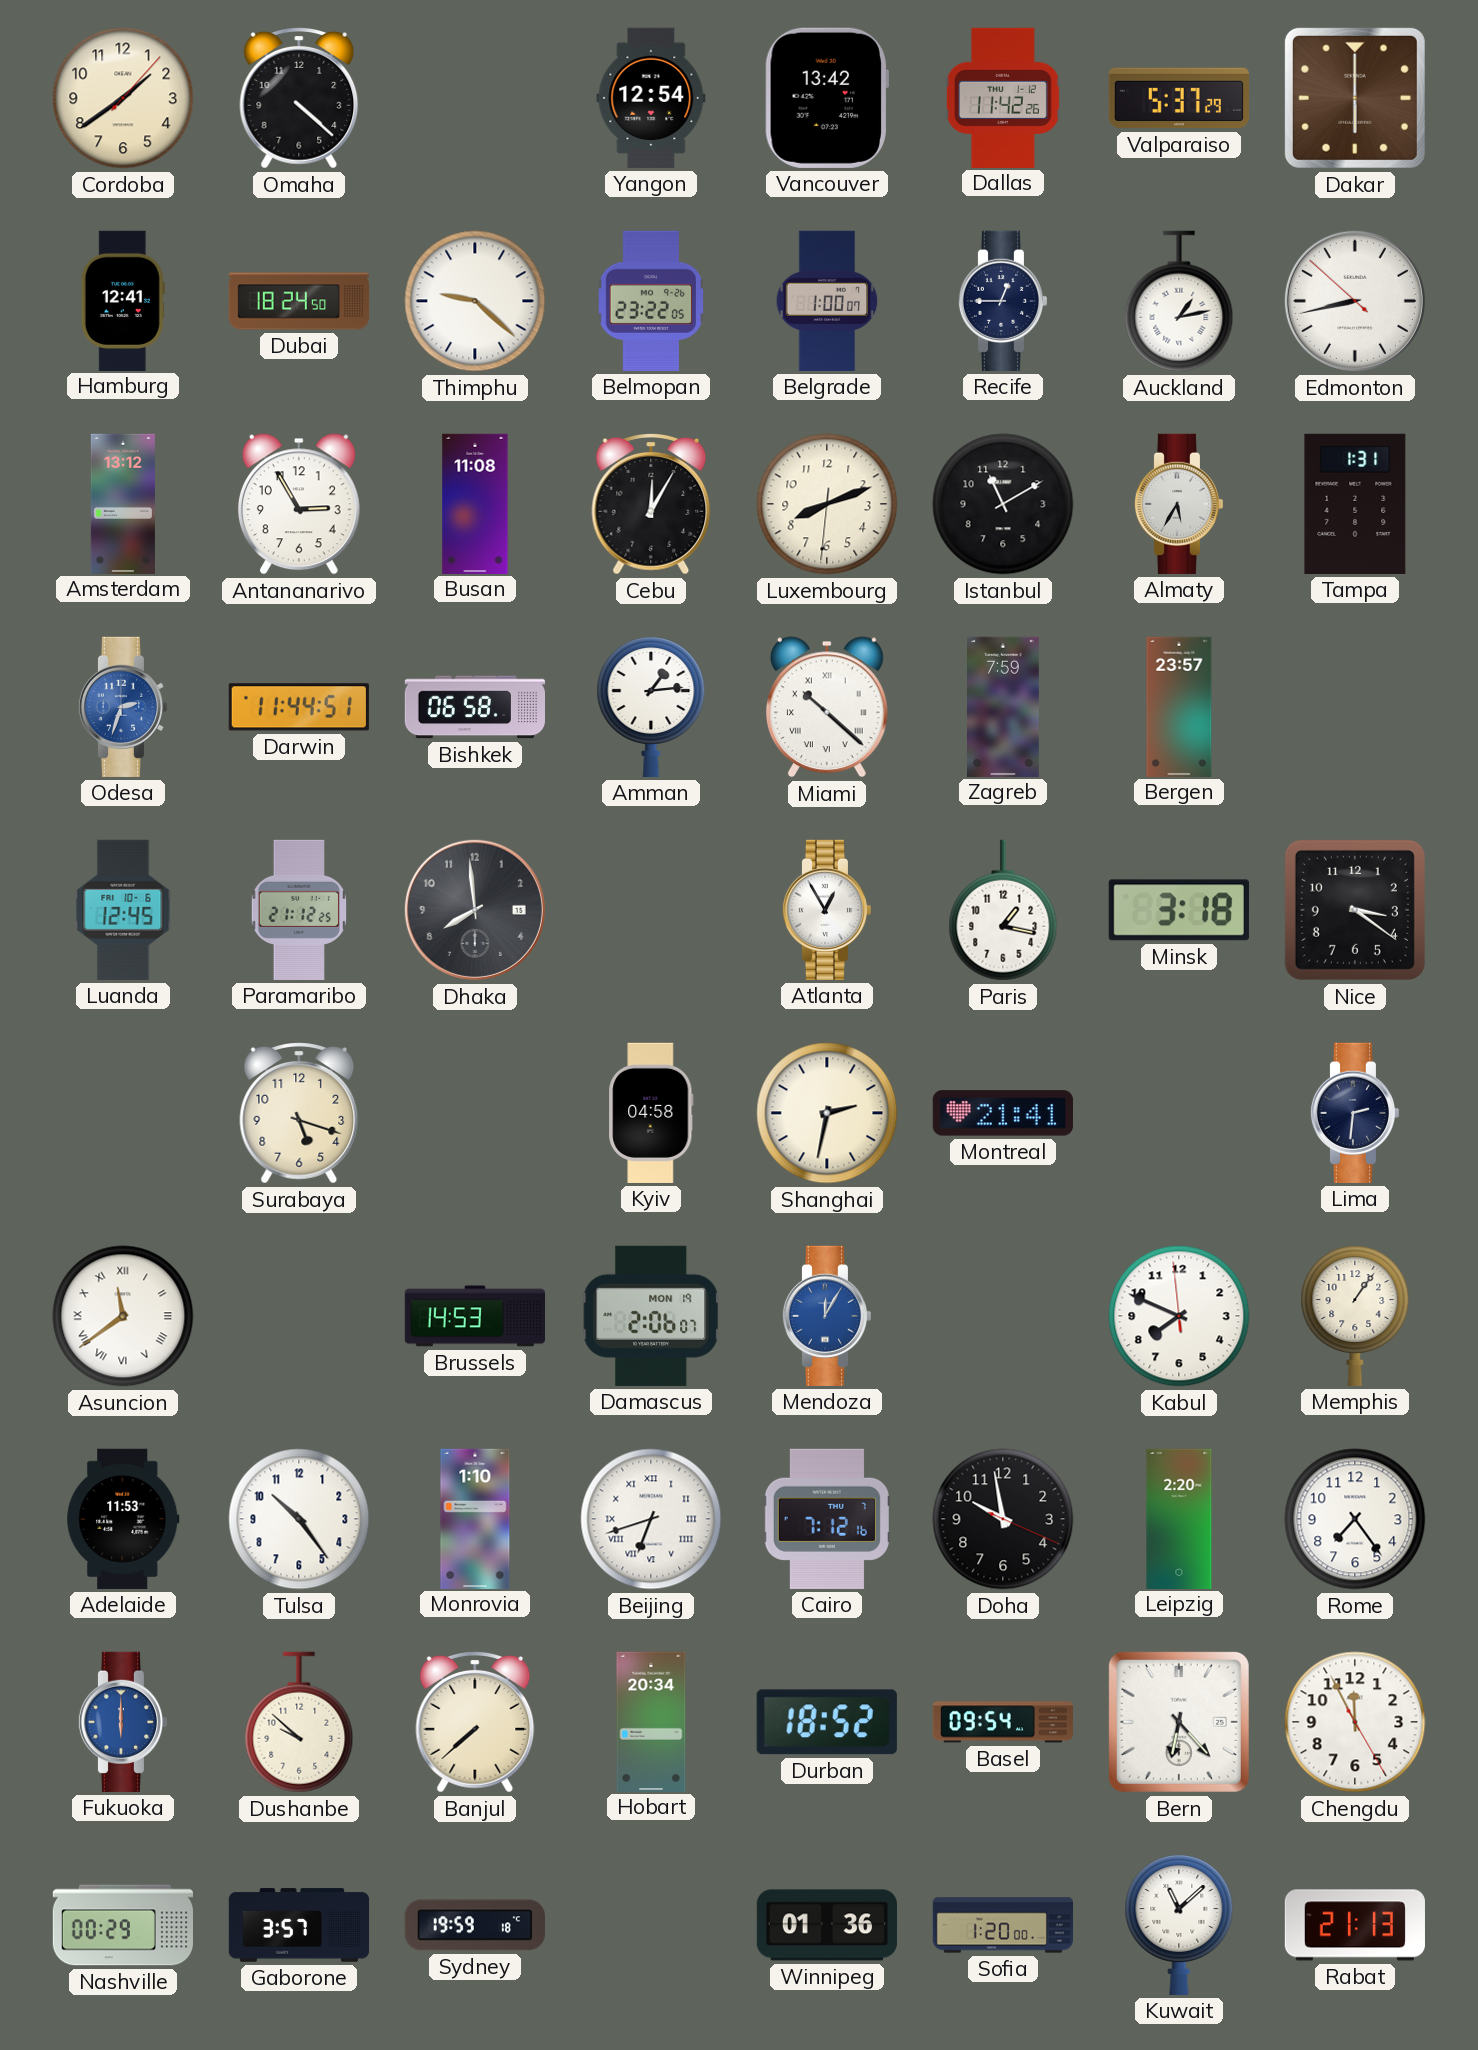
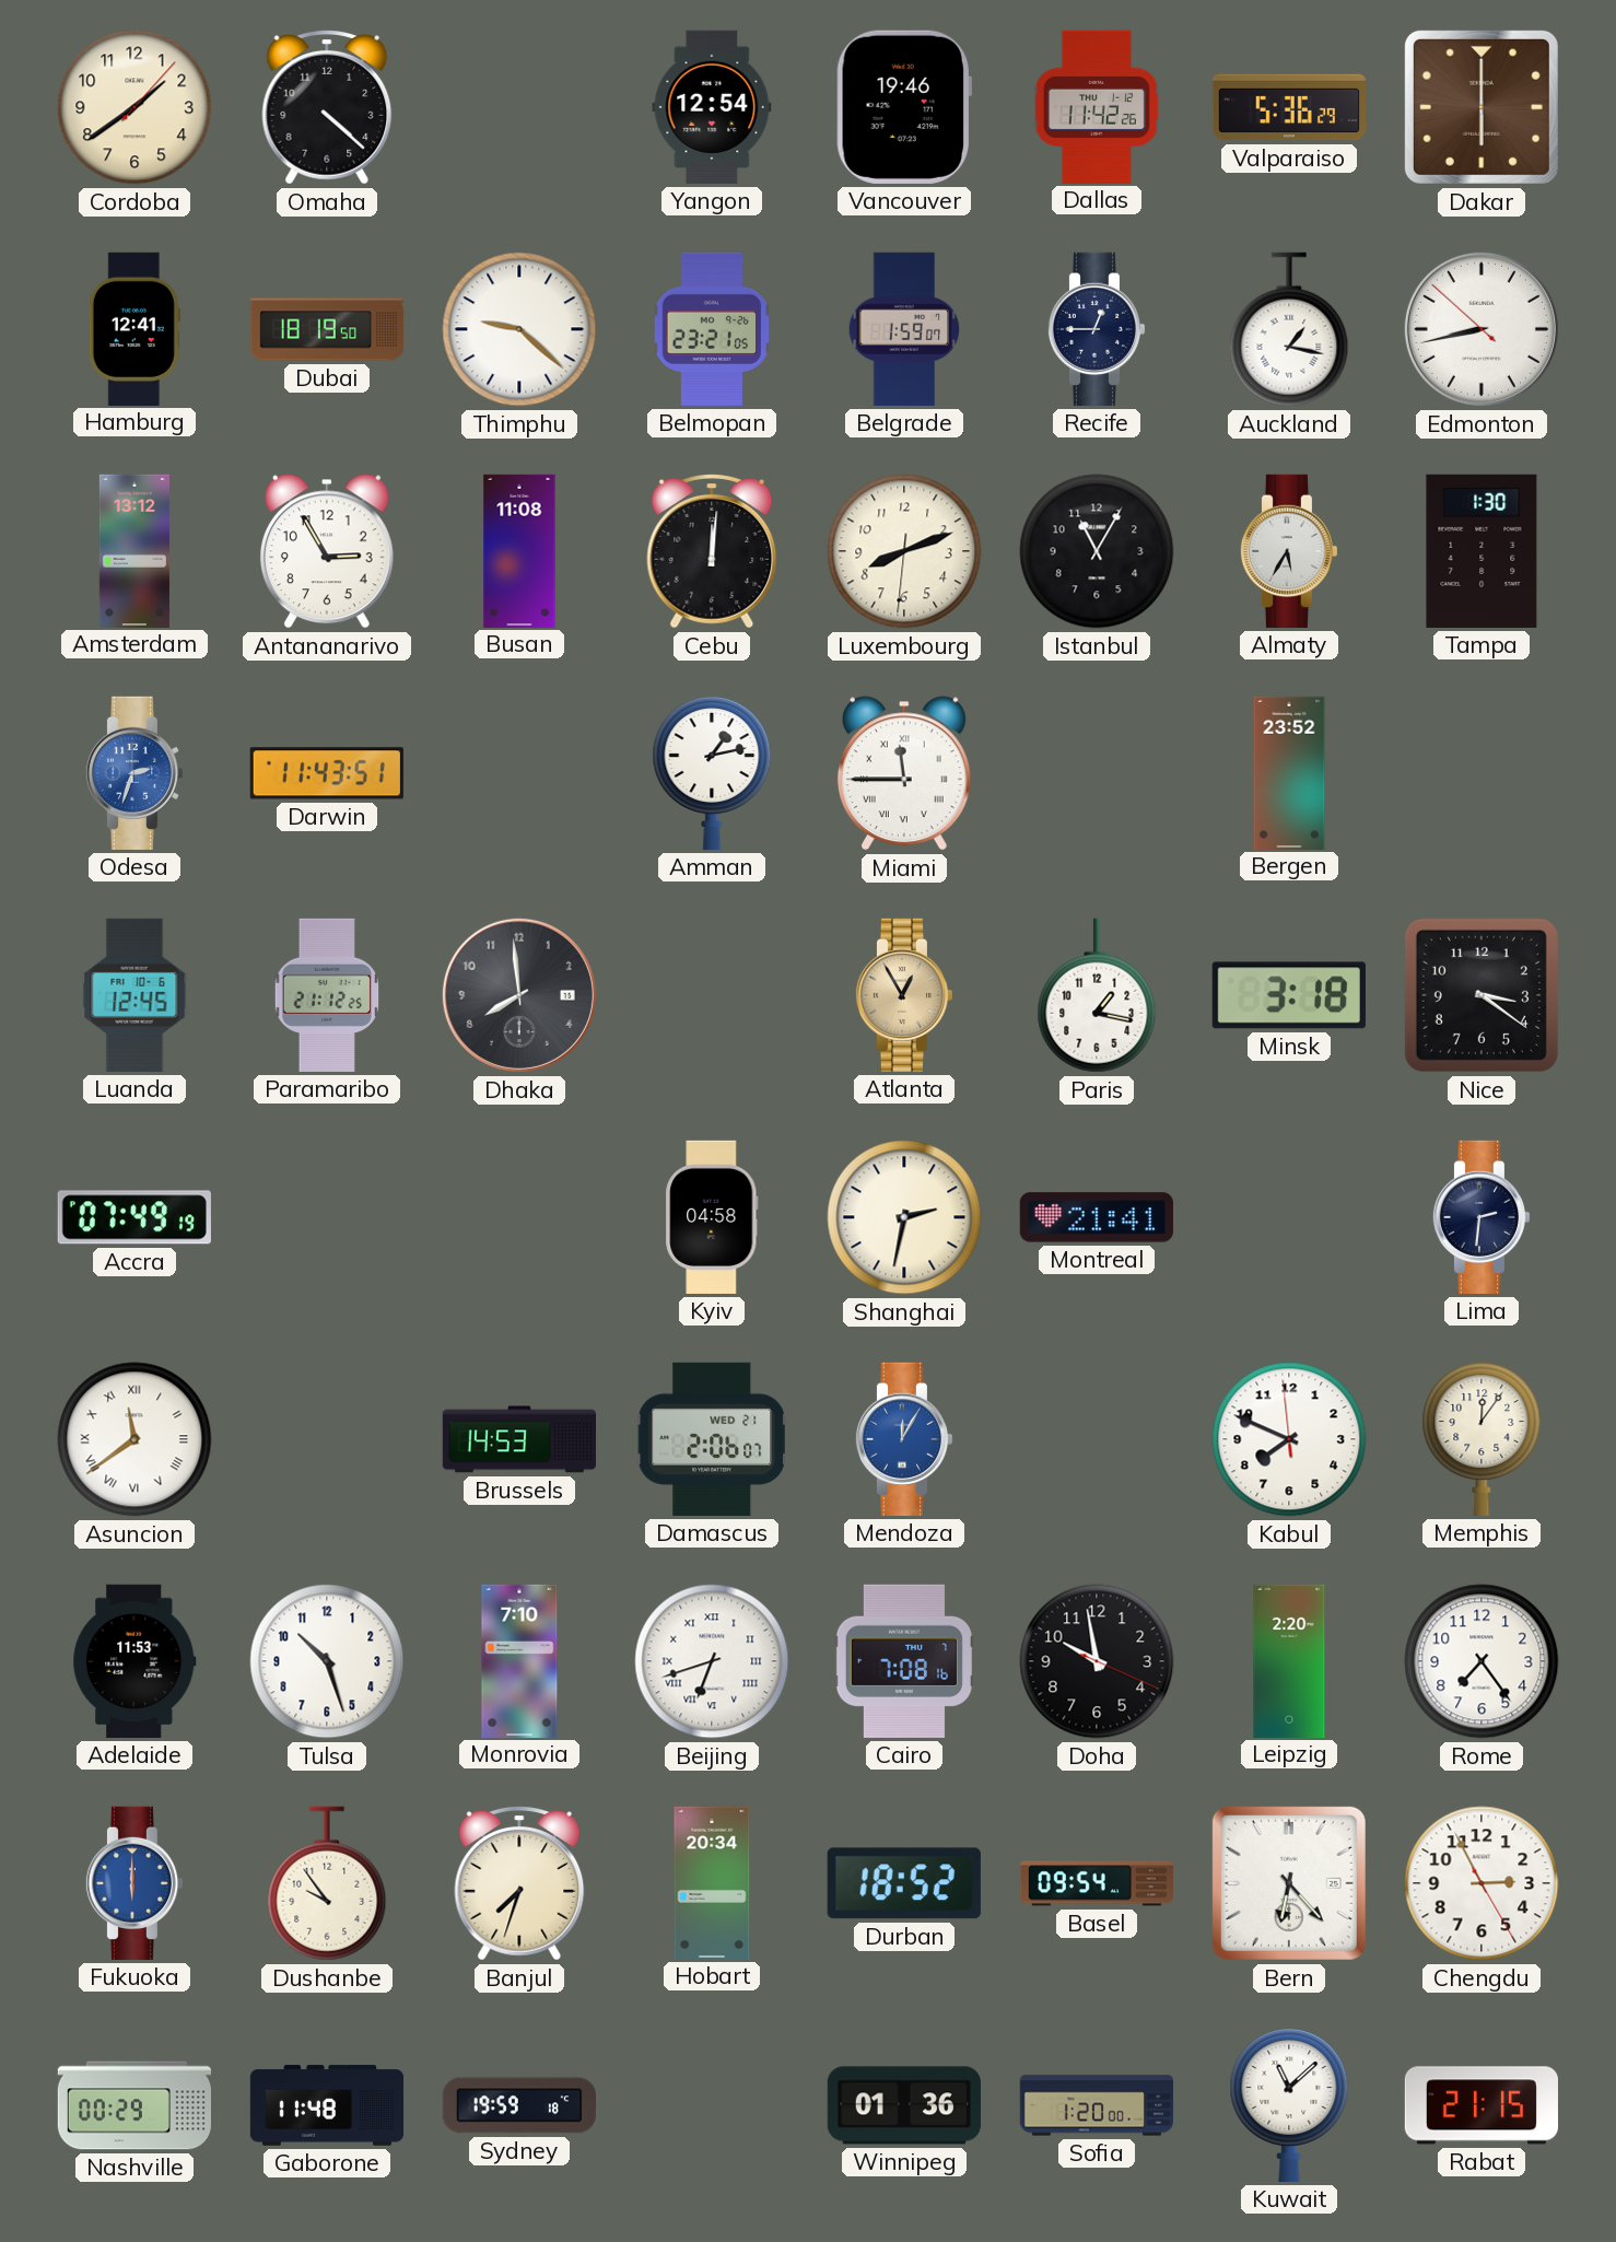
Vancouver: 13:42 -> 19:46
Valparaiso: 5:37 -> 5:36
Dubai: 18:24 -> 18:19
Belmopan: 23:22 -> 23:21
Belgrade: 1:00 -> 1:59
Auckland: 1:13 -> 1:17
Cebu: 12:05 -> 12:01
Istanbul: 11:10 -> 11:05
Tampa: 1:31 -> 1:30
Darwin: 11:44 -> 11:43
Bishkek: 06:58 -> none
Amman: 1:14 -> 1:13
Miami: 10:22 -> 11:45
Zagreb: 7:59 -> none
Bergen: 23:57 -> 23:52
Atlanta dial: white -> champagne
Accra: none -> 07:49
Surabaya: 5:18 -> none
Damascus date: MON 19 -> WED 21
Memphis: 1:06 -> 12:06
Tulsa: 10:24 -> 10:27
Monrovia: 1:10 -> 7:10
Cairo: 7:12 -> 7:08
Dushanbe: 9:52 -> 9:54
Banjul: 7:38 -> 7:33
Chengdu: 11:55 -> 2:55
Gaborone: 3:57 -> 11:48
Rabat: 21:13 -> 21:15
